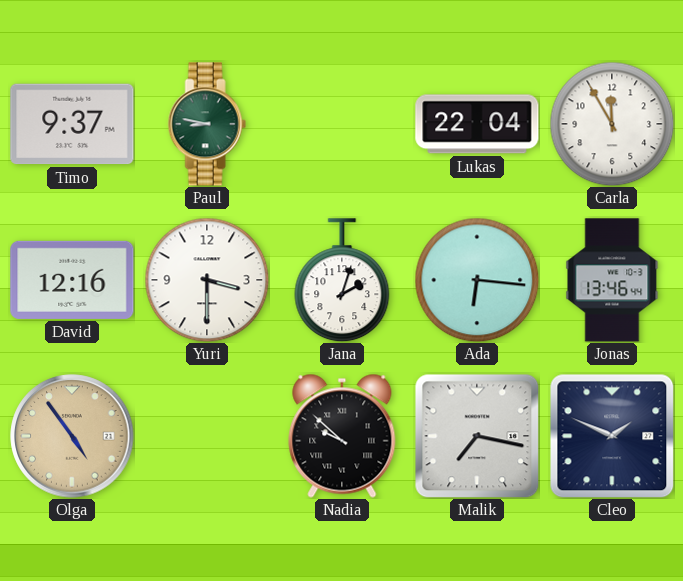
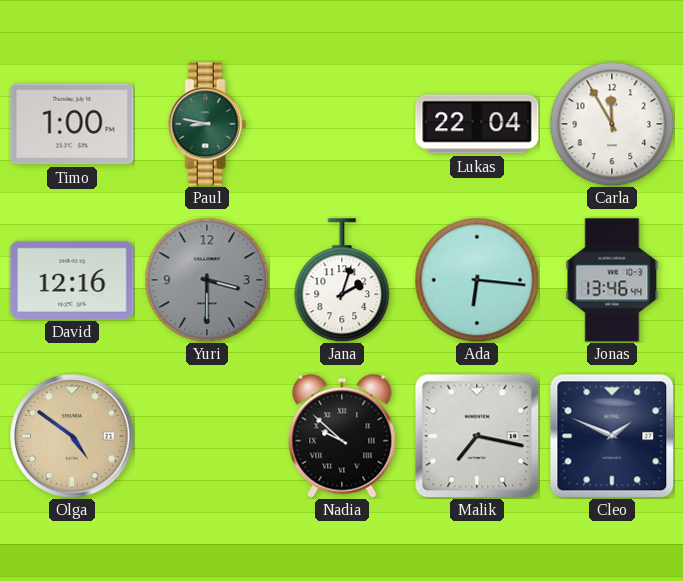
Timo: 9:37 -> 1:00
Yuri dial: white -> grey
Olga: 4:54 -> 4:51
